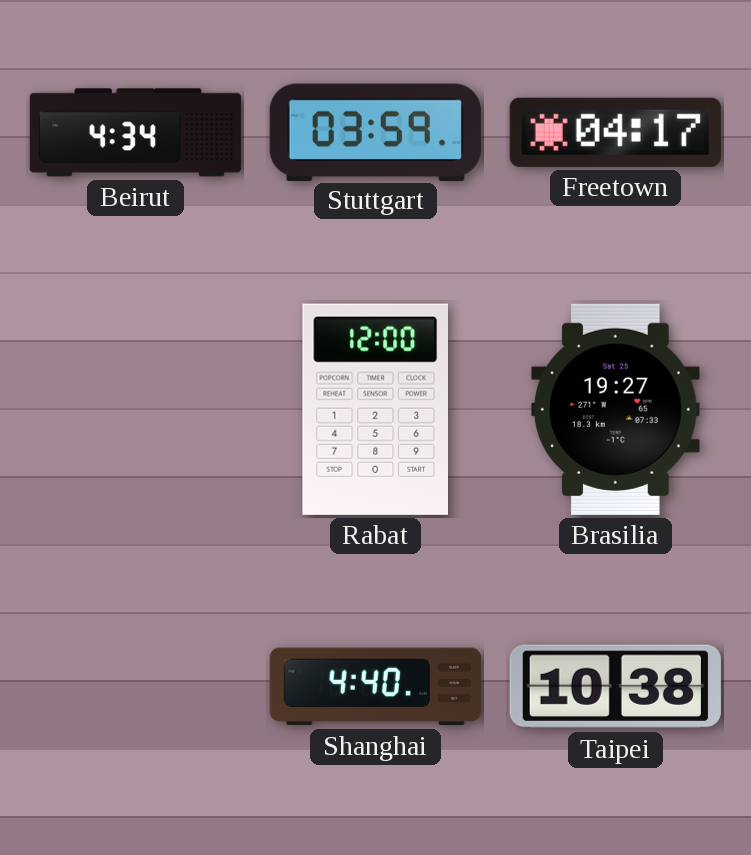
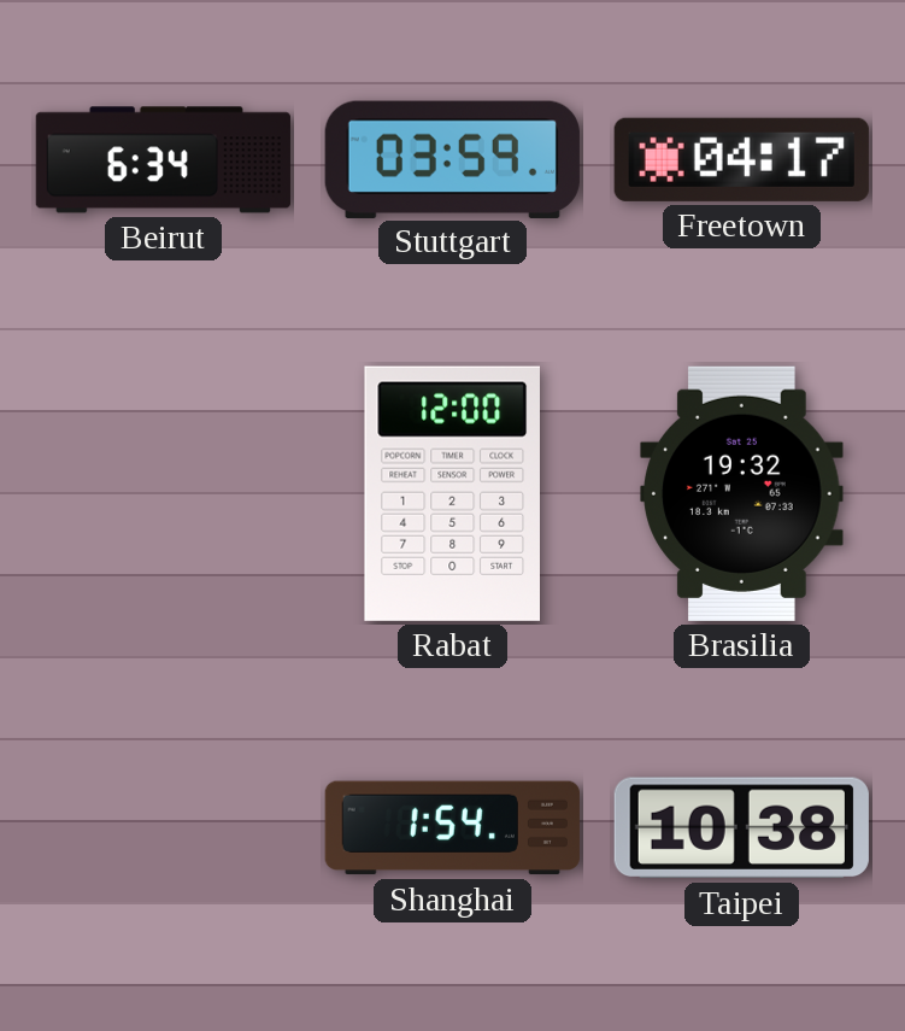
Beirut: 4:34 -> 6:34
Brasilia: 19:27 -> 19:32
Shanghai: 4:40 -> 1:54
